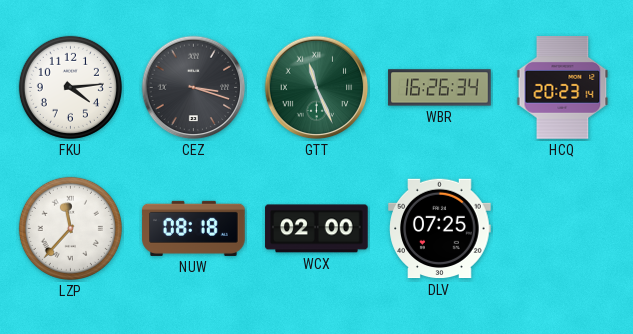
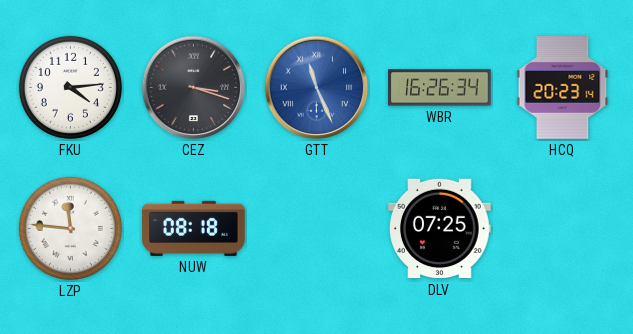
GTT dial: green -> blue
LZP: 11:37 -> 11:46
WCX: 02:00 -> none
